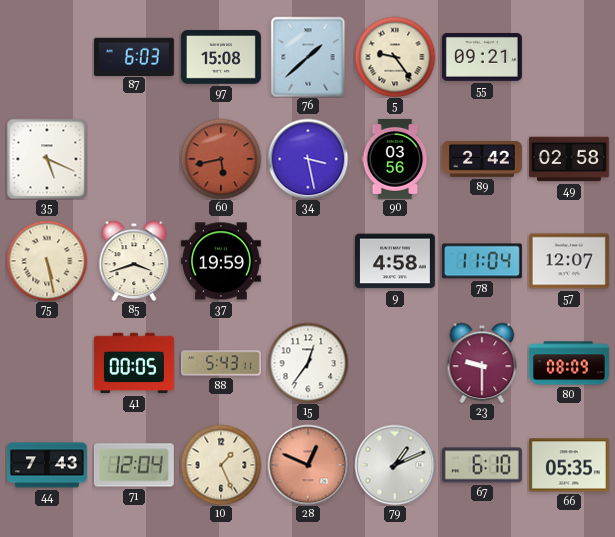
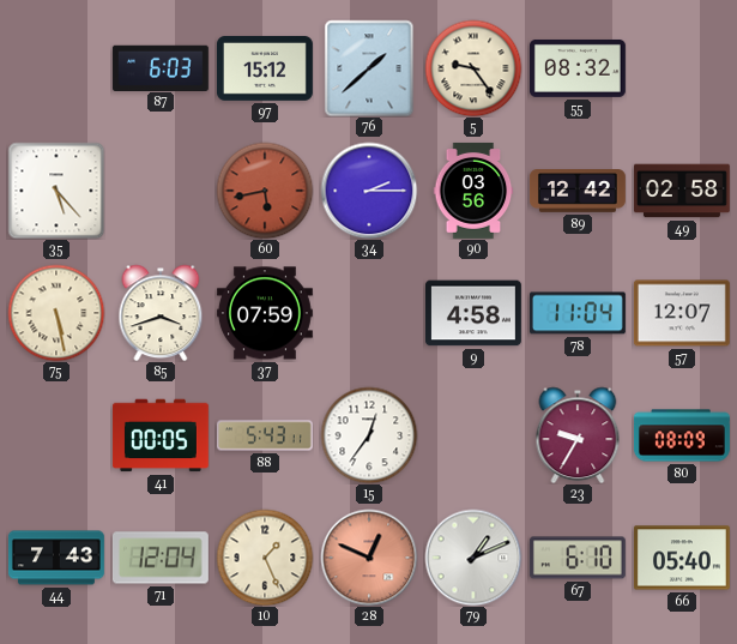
97: 15:08 -> 15:12
55: 09:21 -> 08:32
35: 5:19 -> 5:23
34: 3:28 -> 2:15
89: 2:42 -> 12:42
37: 19:59 -> 07:59
23: 9:30 -> 9:35
66: 05:35 -> 05:40
